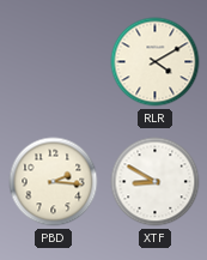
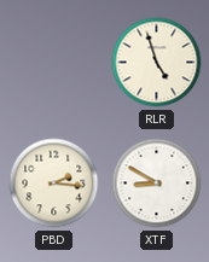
RLR: 4:10 -> 4:57
